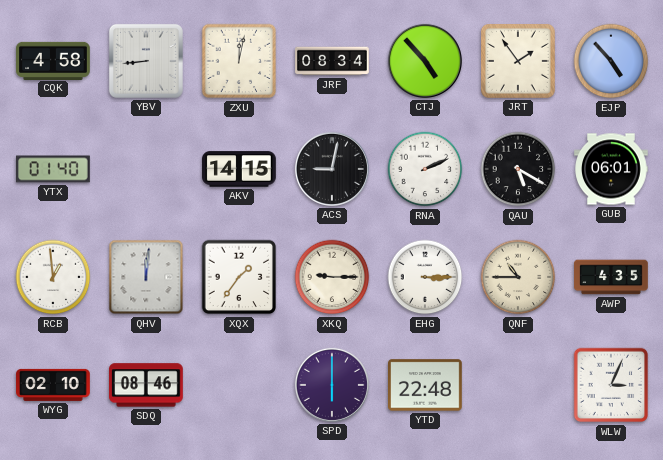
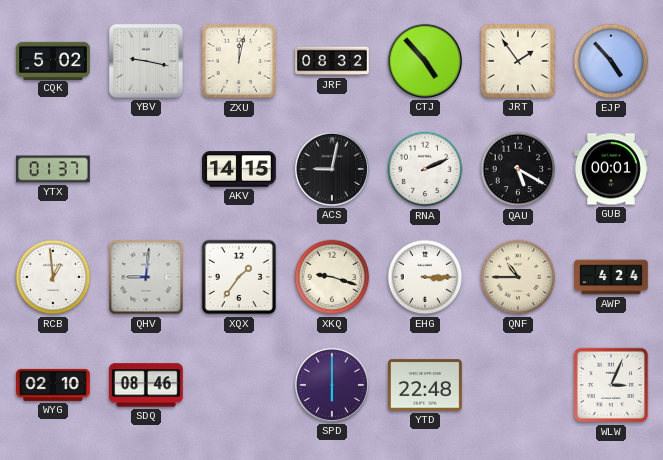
CQK: 4:58 -> 5:02
YBV: 8:44 -> 9:17
JRF: 08:34 -> 08:32
YTX: 01:40 -> 01:37
GUB: 06:01 -> 00:01
QHV: 12:01 -> 9:01
XKQ: 9:15 -> 9:18
AWP: 4:35 -> 4:24
